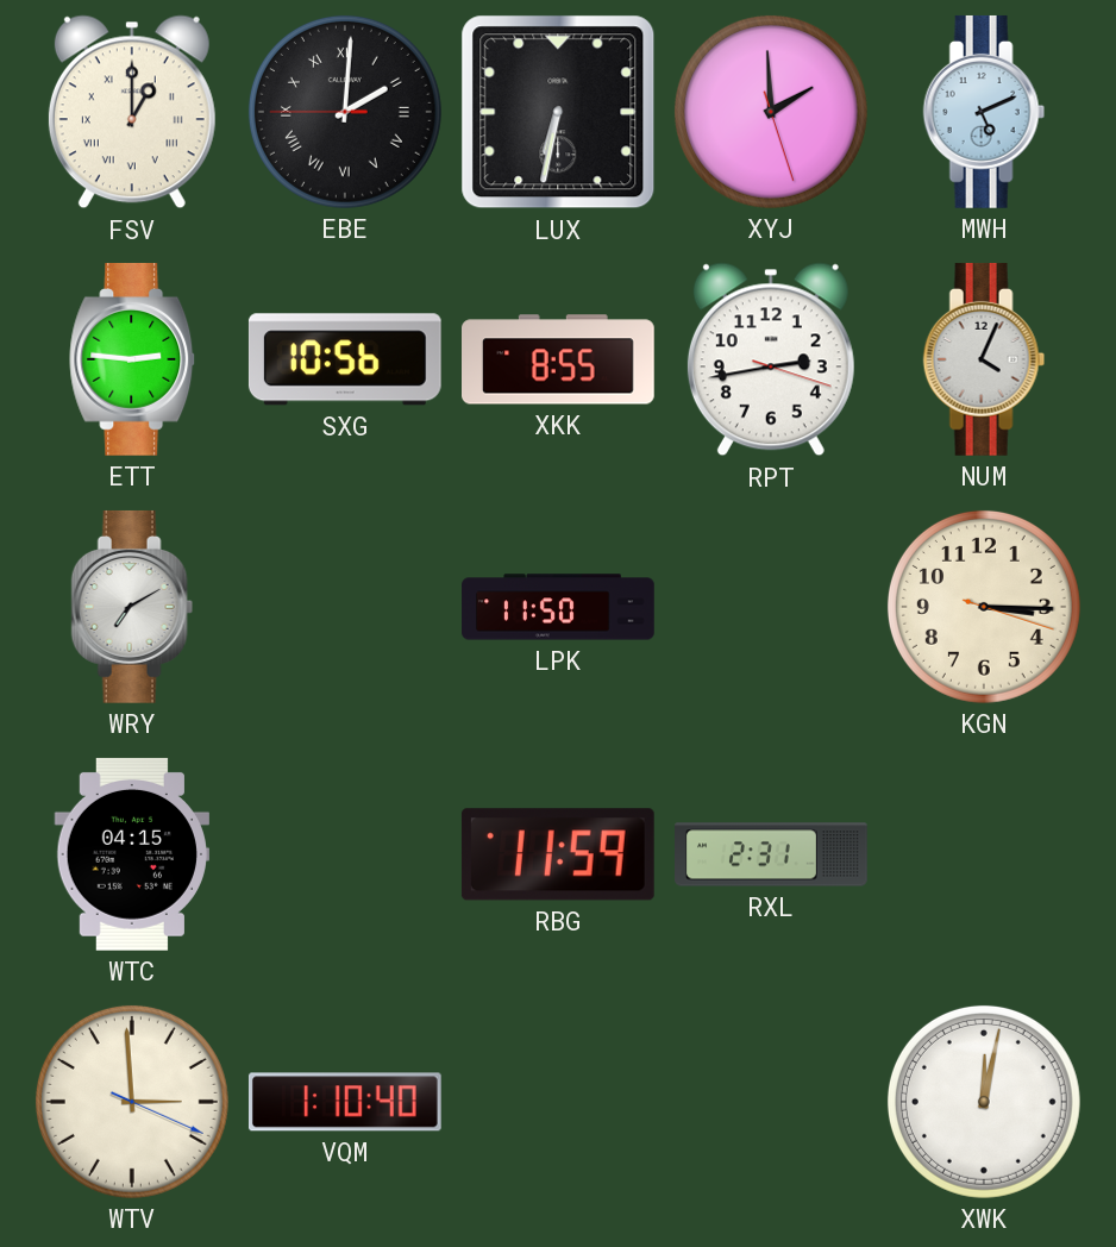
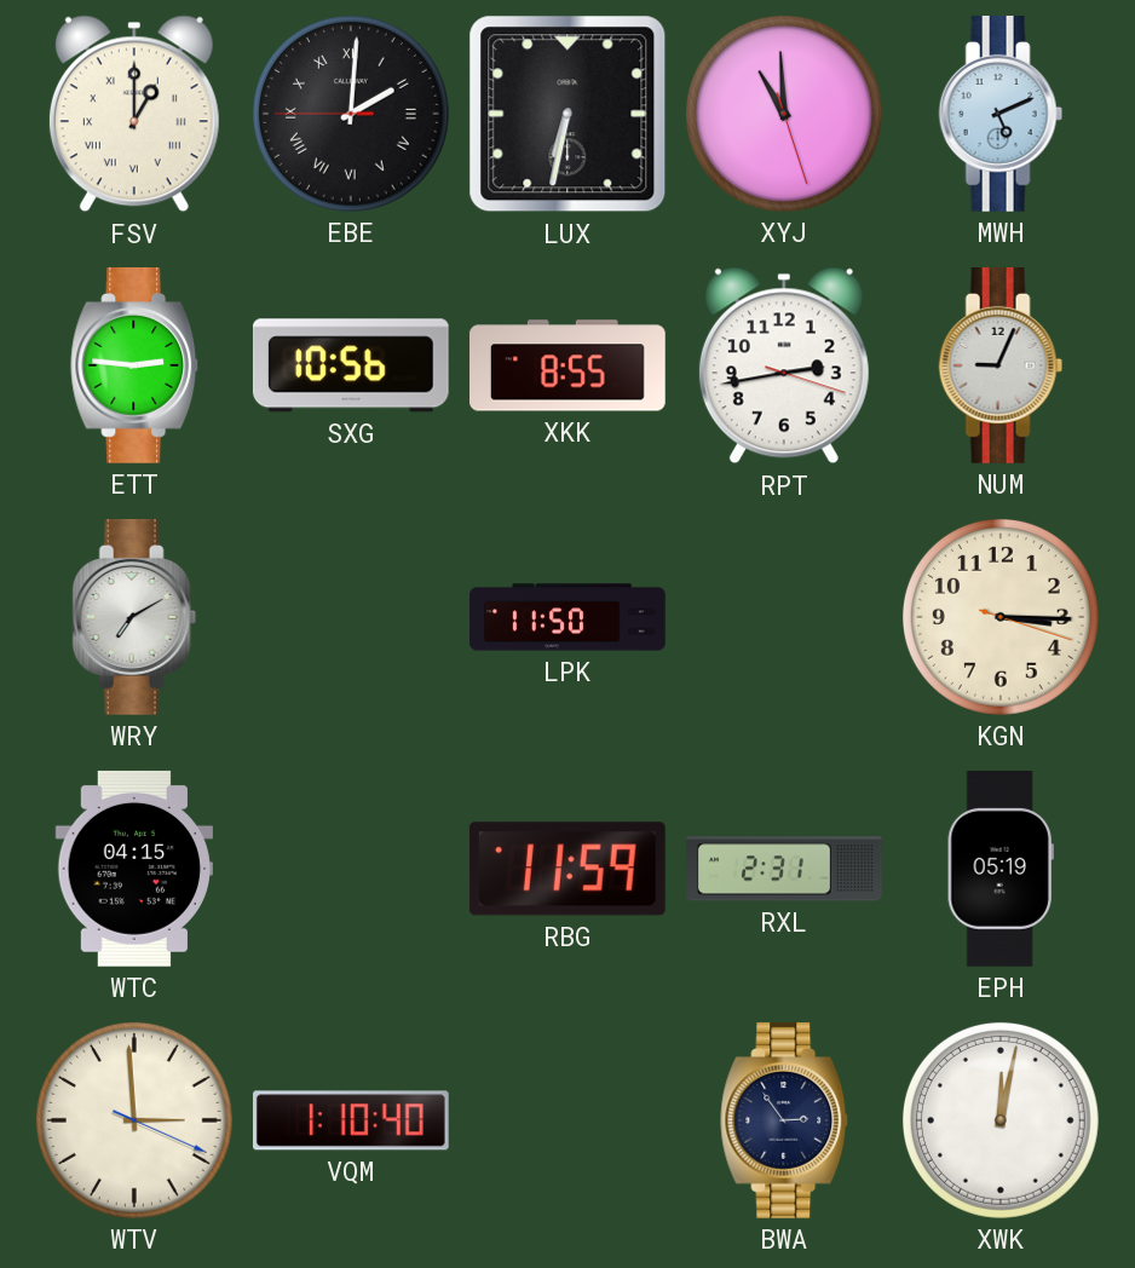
XYJ: 1:59 -> 10:59
NUM: 4:04 -> 9:04
EPH: none -> 05:19
BWA: none -> 2:54
